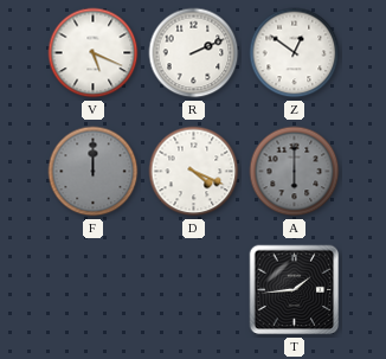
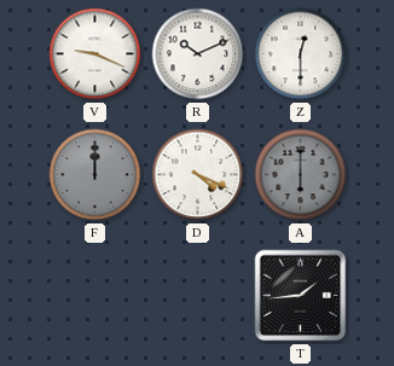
V: 5:19 -> 9:19
R: 2:11 -> 10:11
Z: 12:51 -> 12:30
